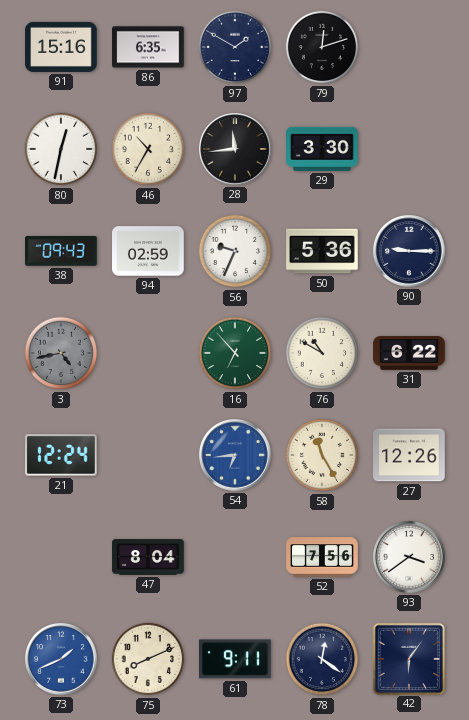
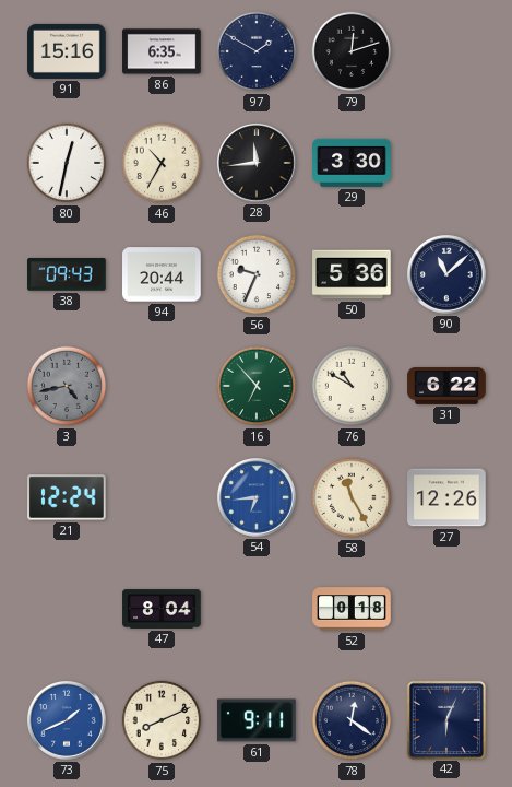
94: 02:59 -> 20:44
90: 9:15 -> 11:08
52: 7:56 -> 0:18
93: 3:39 -> none
42: 6:06 -> 6:04
